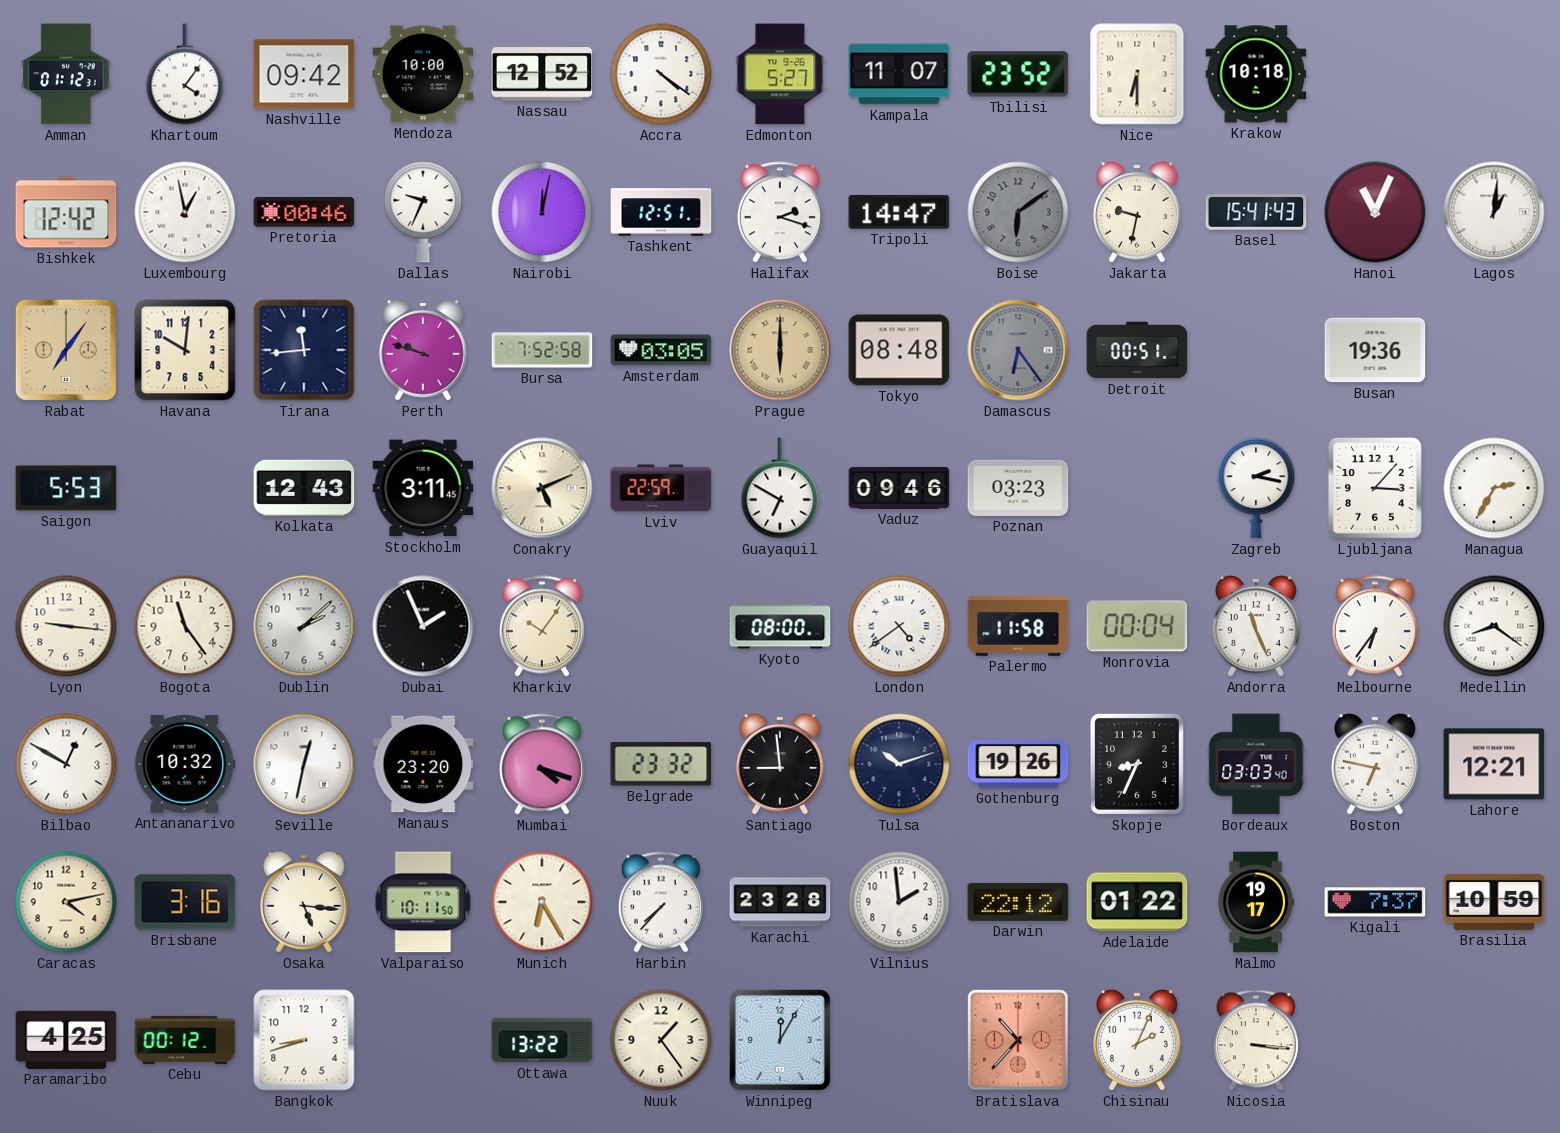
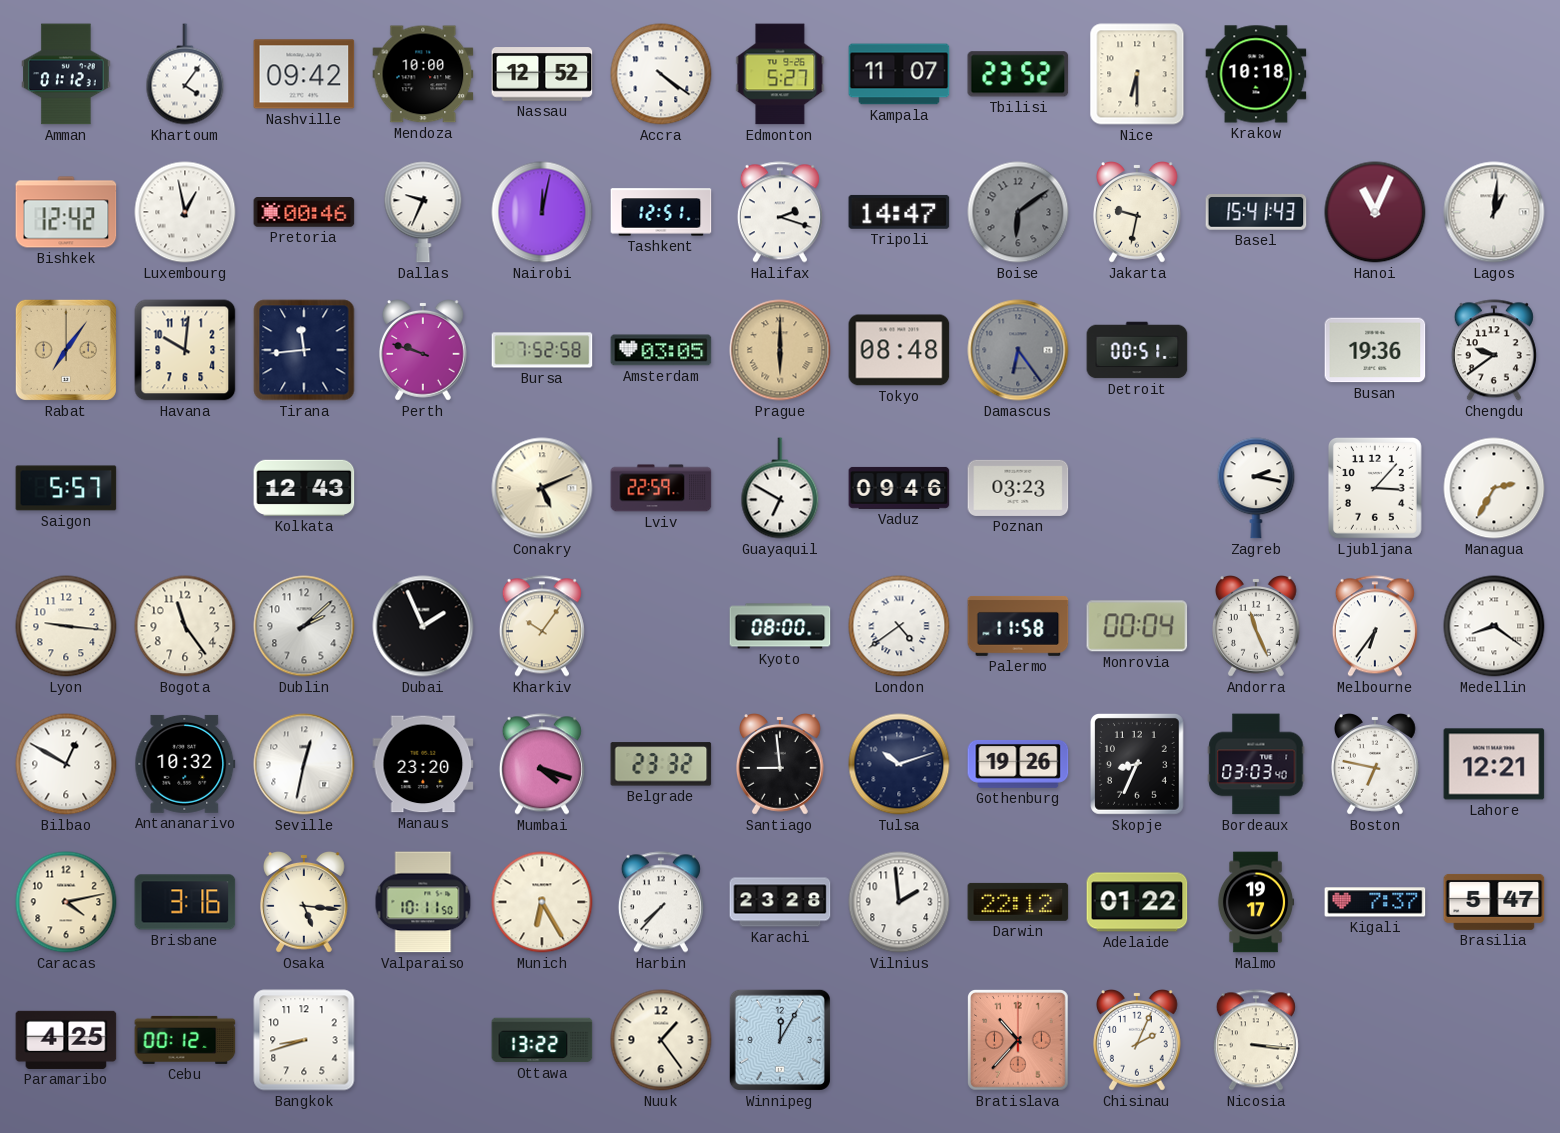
Chengdu: none -> 9:39
Saigon: 5:53 -> 5:57
Stockholm: 3:11 -> none
Brasilia: 10:59 -> 5:47
